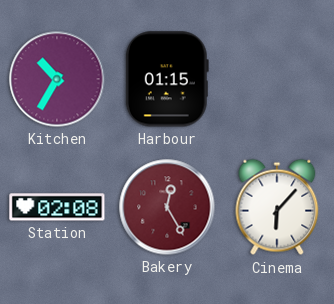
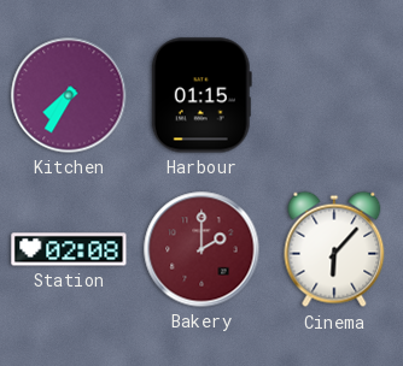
Kitchen: 10:35 -> 7:35
Bakery: 12:25 -> 2:00
